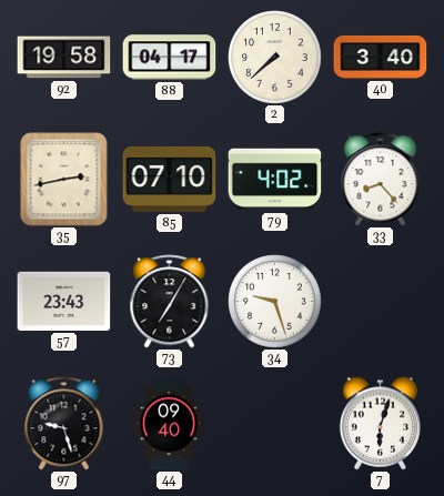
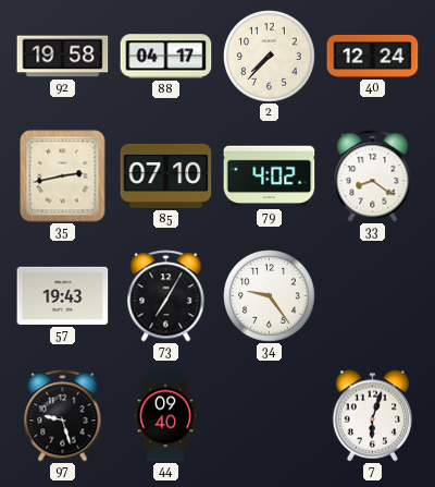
2: 7:38 -> 7:37
40: 3:40 -> 12:24
33: 8:23 -> 8:21
57: 23:43 -> 19:43
34: 9:27 -> 9:24
